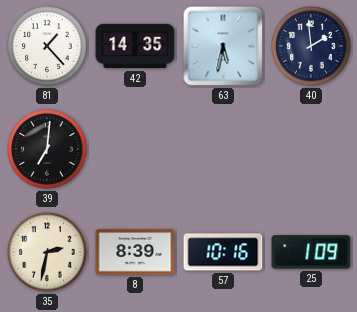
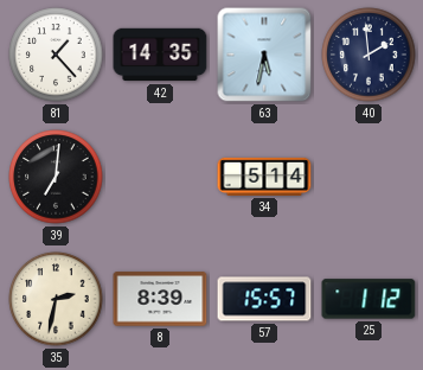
34: none -> 5:14
57: 10:16 -> 15:57
25: 1:09 -> 1:12
